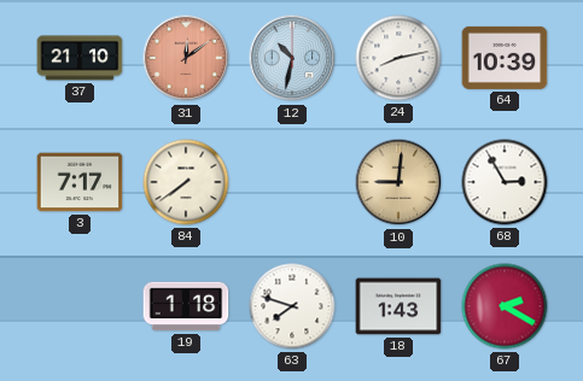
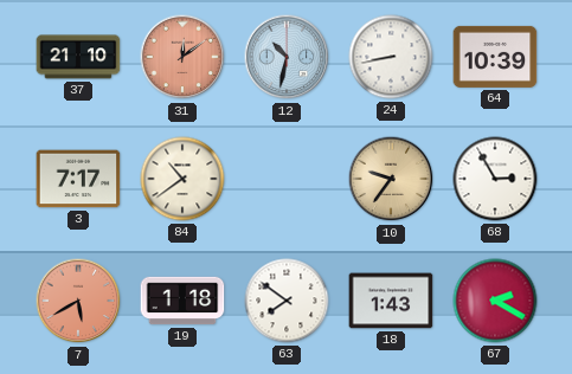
24: 8:13 -> 8:43
84: 7:39 -> 10:39
10: 9:01 -> 9:36
7: none -> 5:40
63: 7:48 -> 7:51
